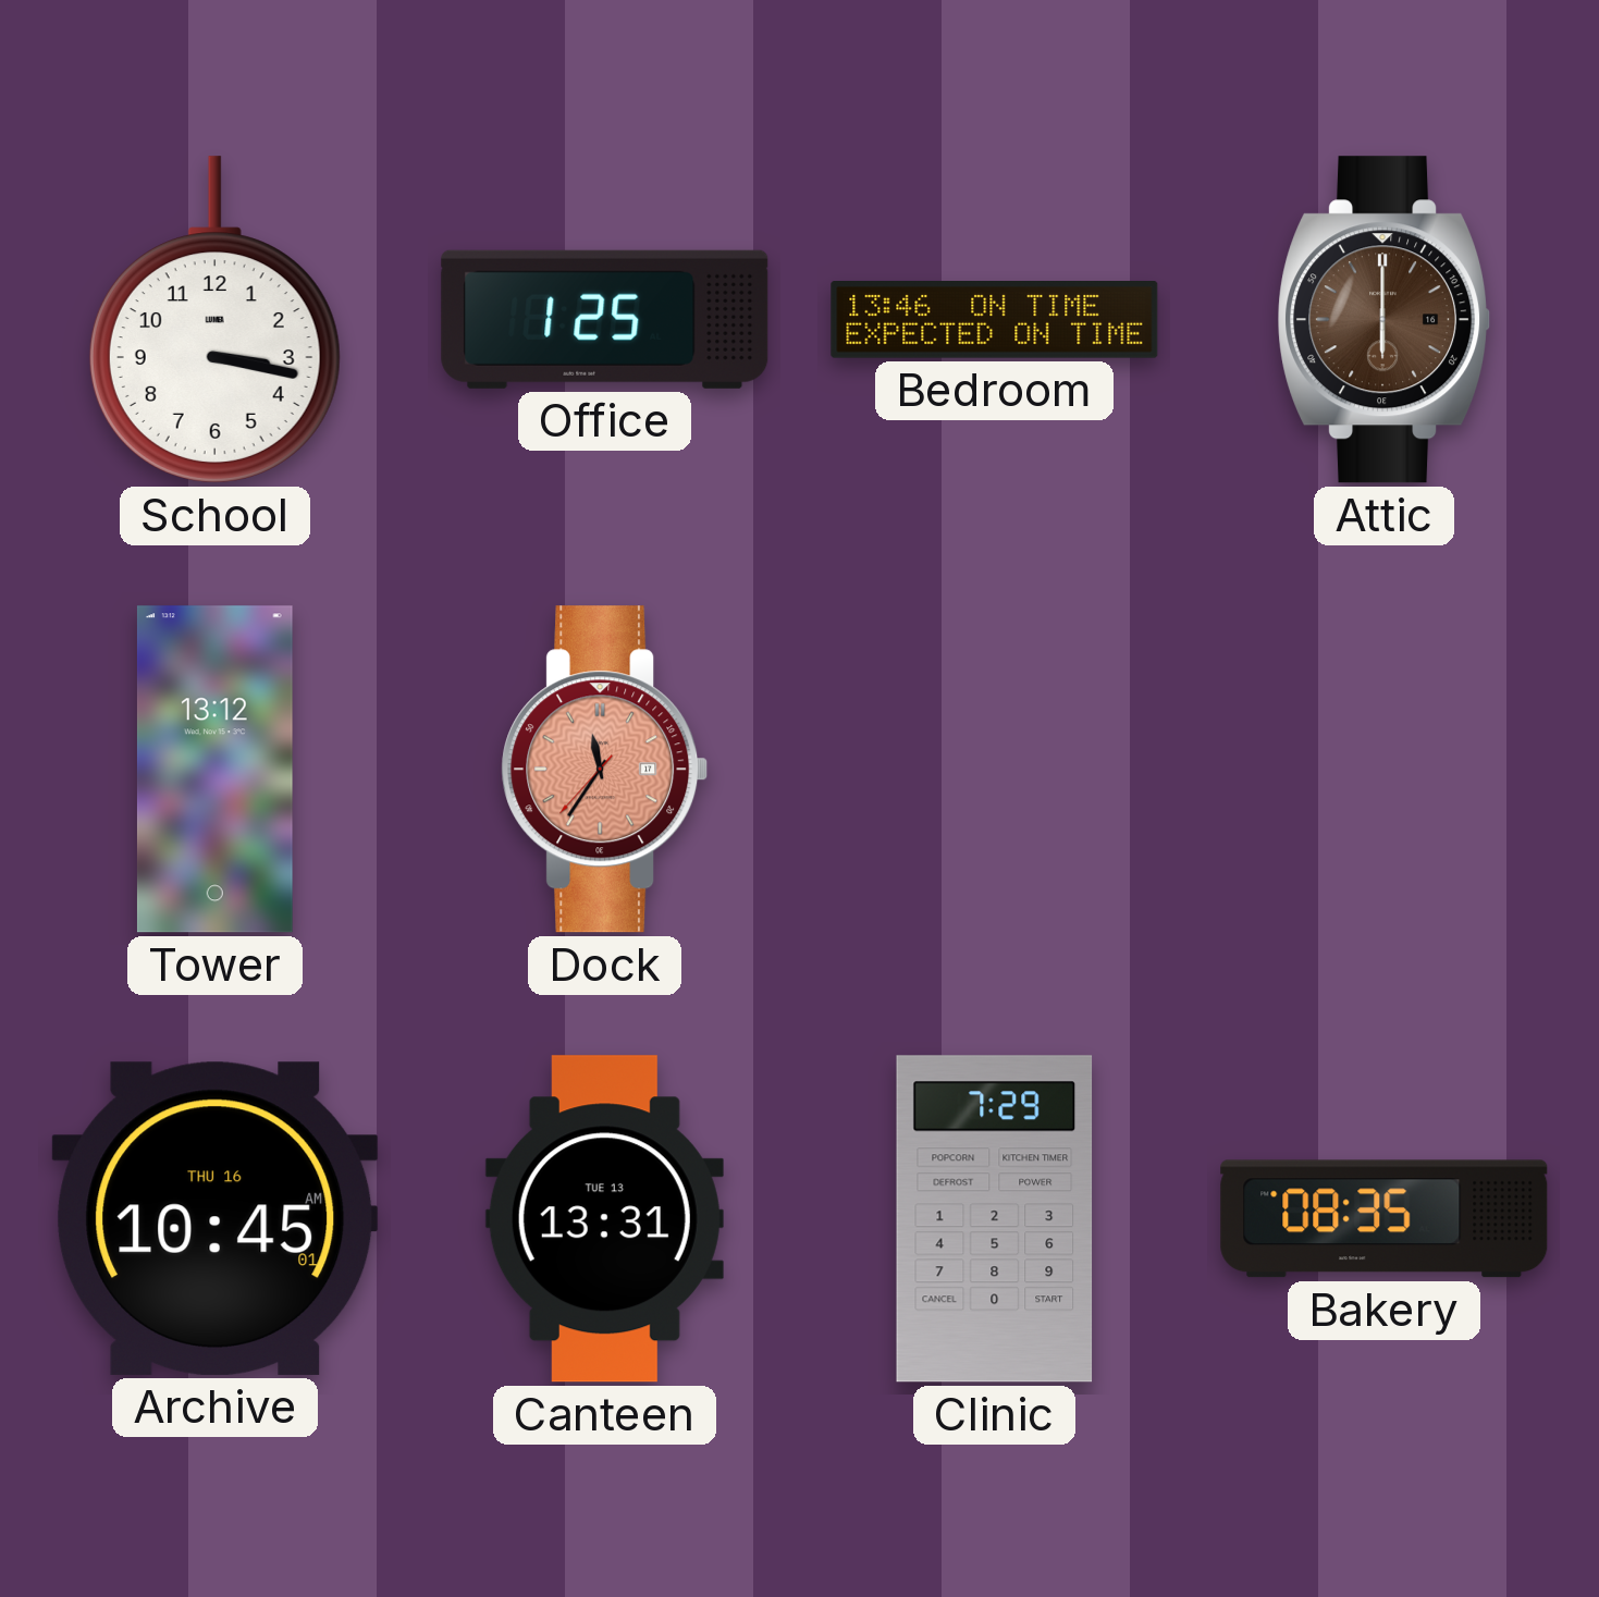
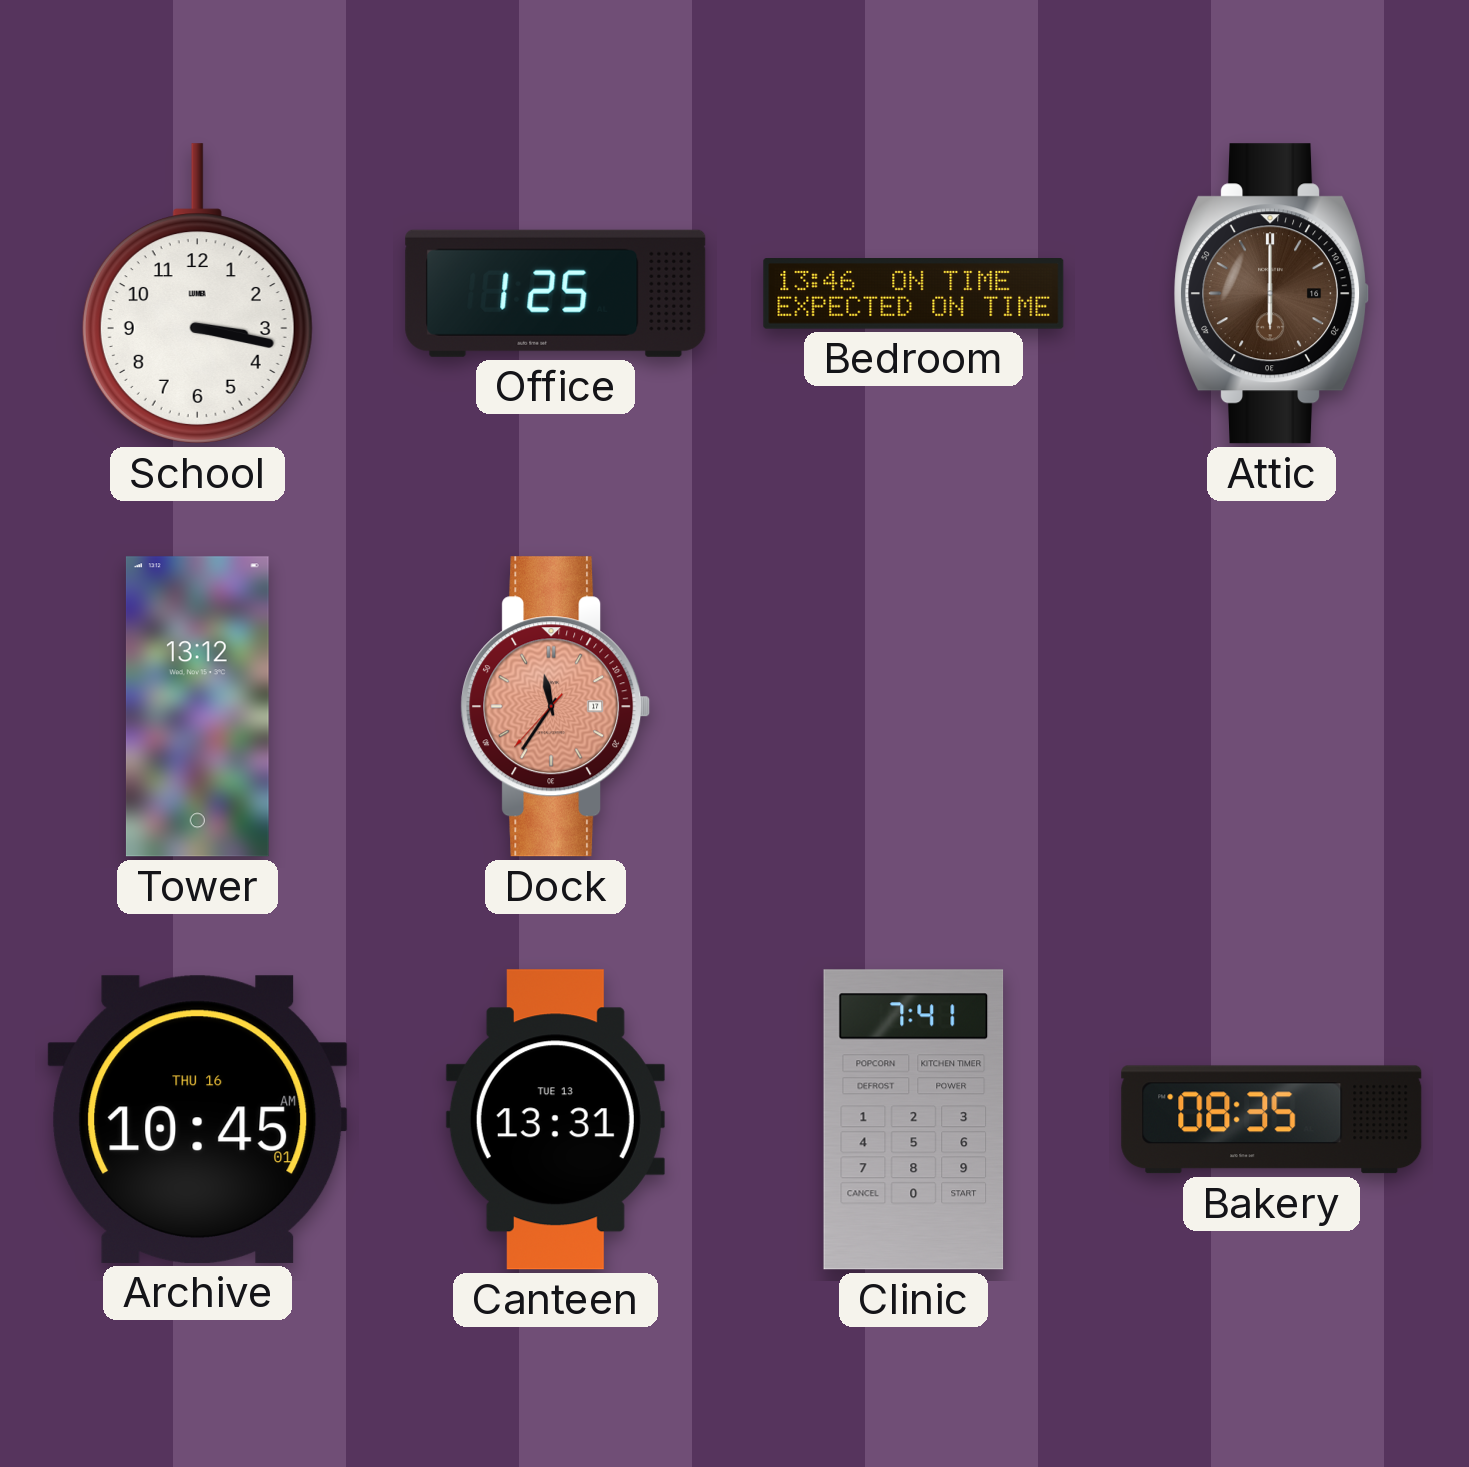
Clinic: 7:29 -> 7:41
